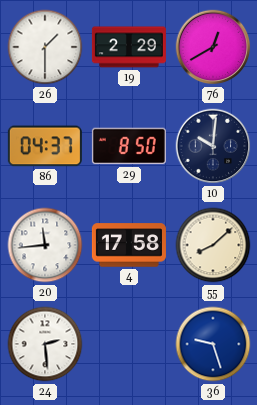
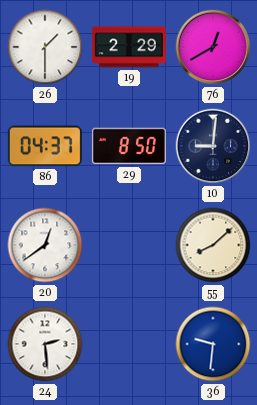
10: 10:01 -> 9:01
20: 11:44 -> 12:39
4: 17:58 -> none
36: 9:27 -> 9:31
